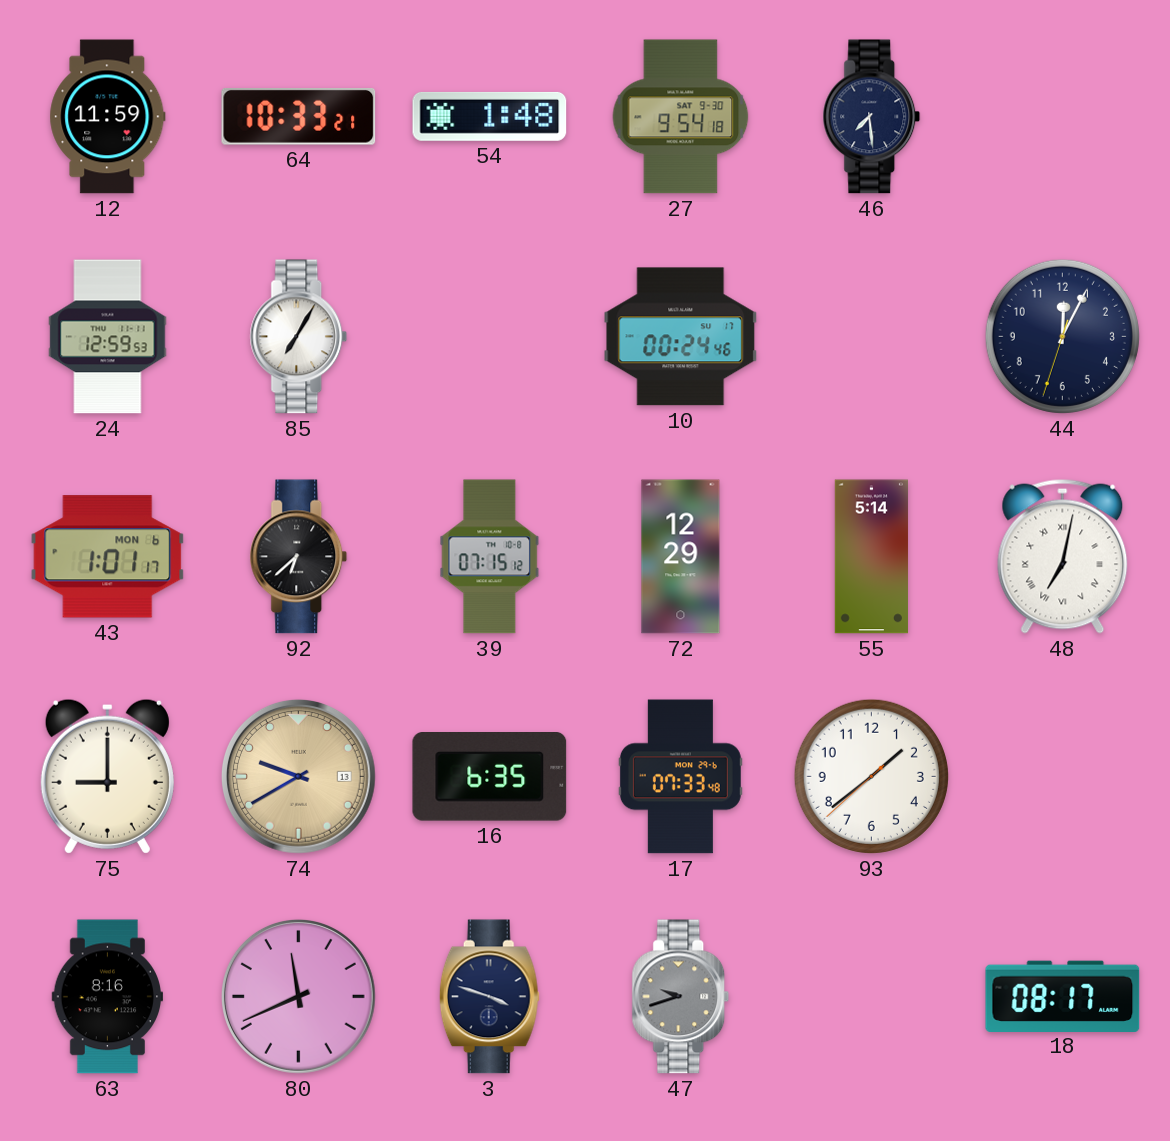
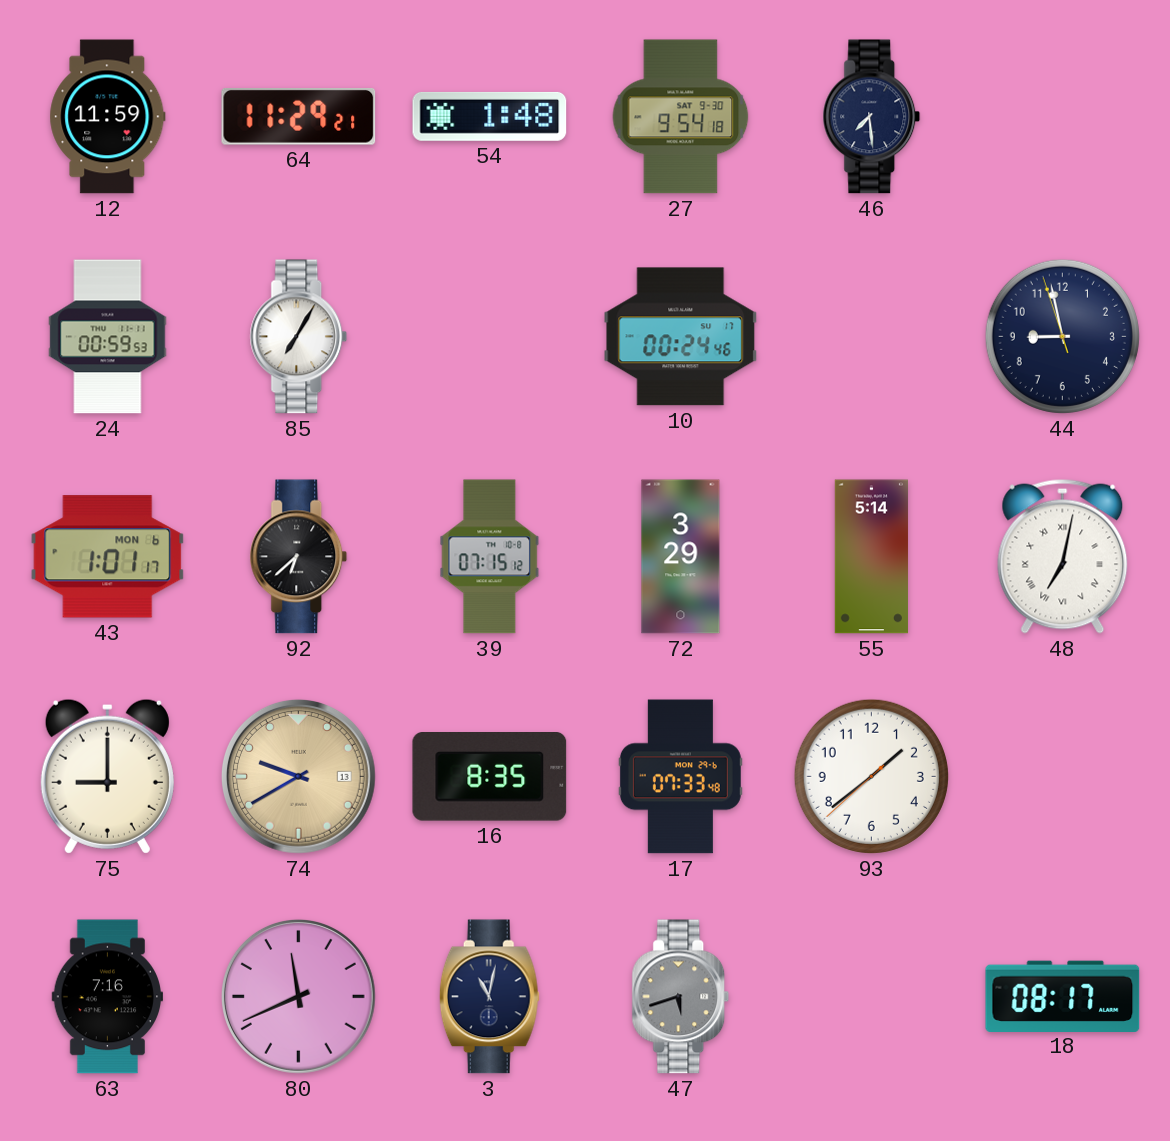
64: 10:33 -> 11:29
24: 12:59 -> 00:59
44: 12:04 -> 8:57
72: 12:29 -> 3:29
16: 6:35 -> 8:35
63: 8:16 -> 7:16
3: 3:48 -> 11:02
47: 9:42 -> 5:42
